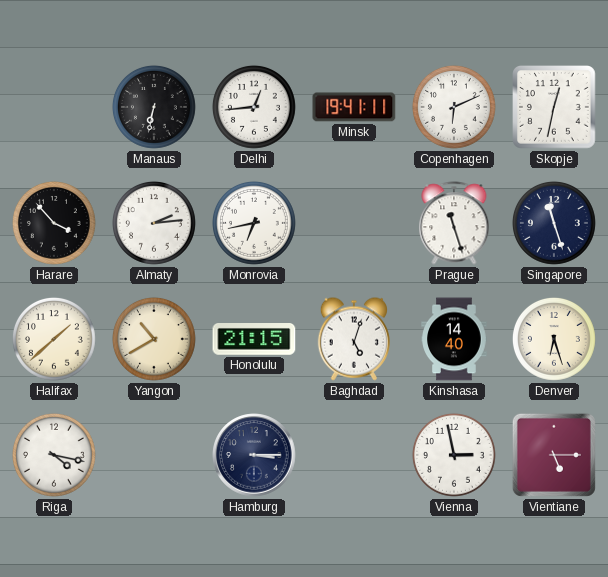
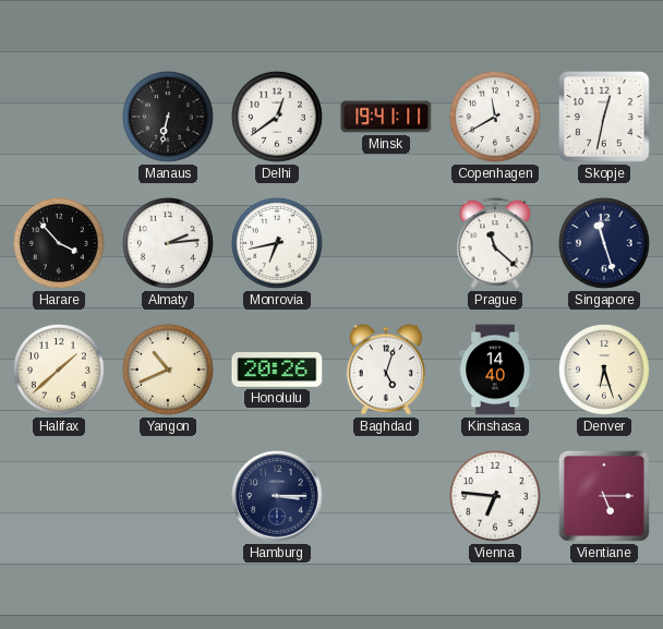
Delhi: 12:44 -> 12:39
Copenhagen: 6:11 -> 11:40
Prague: 11:27 -> 11:22
Yangon: 10:40 -> 10:41
Honolulu: 21:15 -> 20:26
Riga: 4:17 -> none
Vienna: 2:58 -> 6:46
